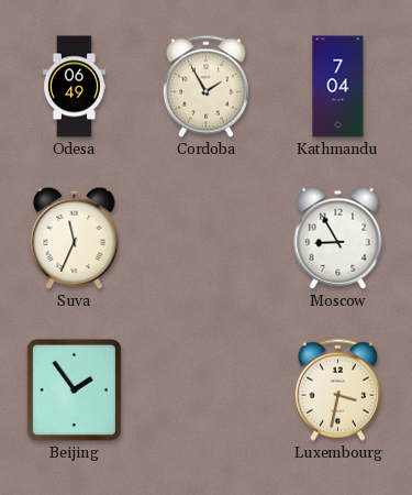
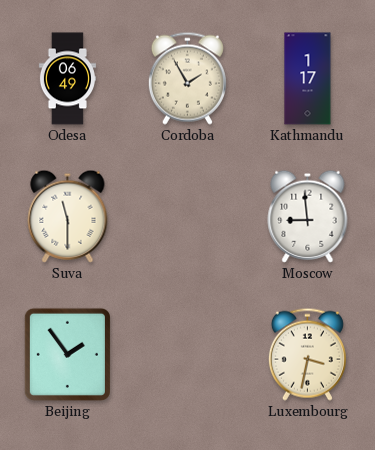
Kathmandu: 7:04 -> 1:17
Suva: 11:34 -> 11:30
Moscow: 8:55 -> 8:59
